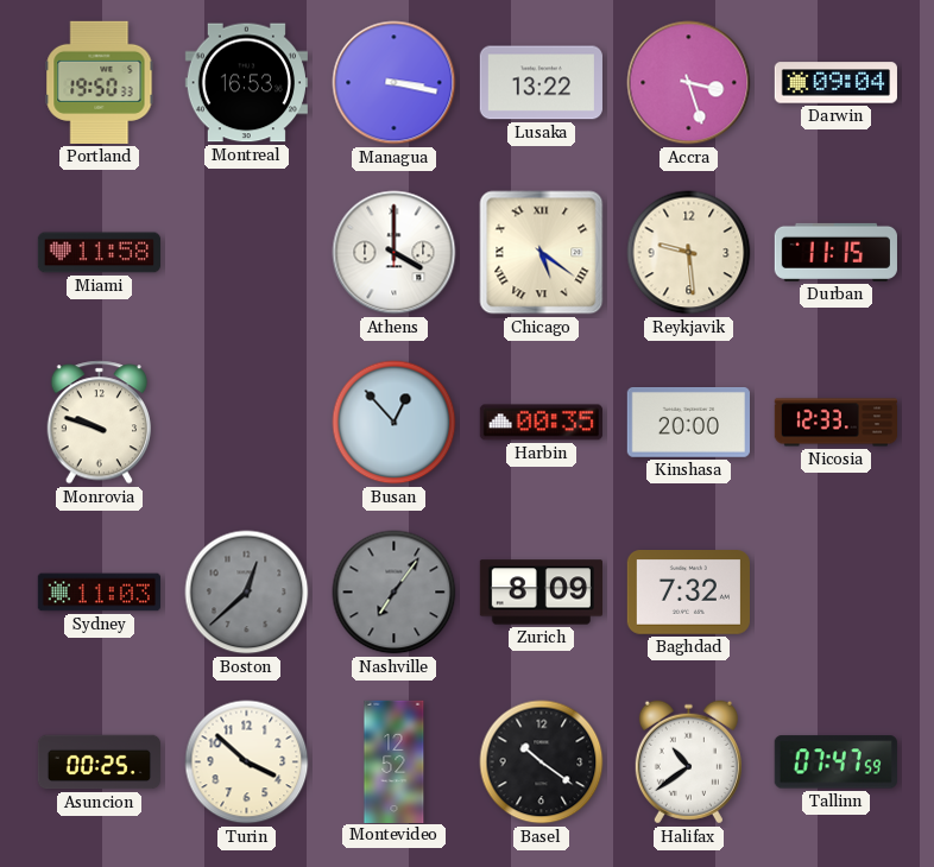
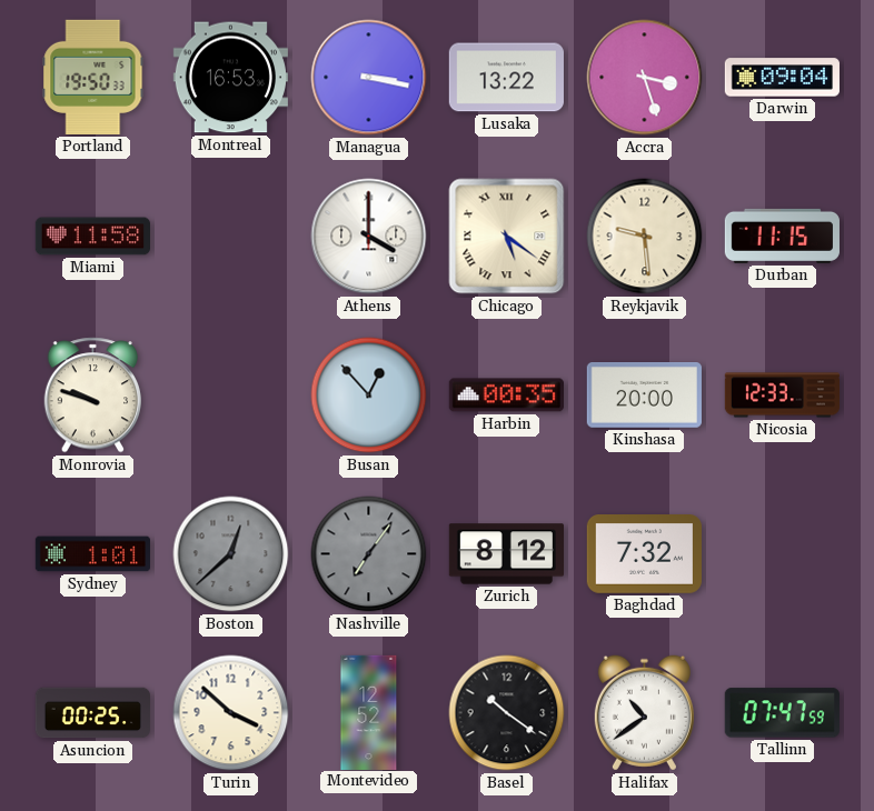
Sydney: 11:03 -> 1:01
Zurich: 8:09 -> 8:12
